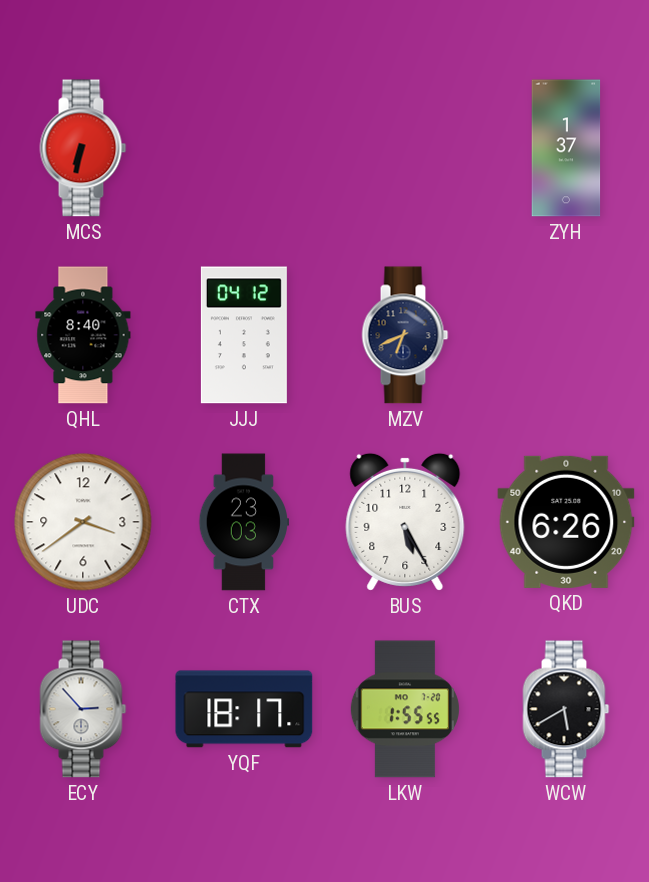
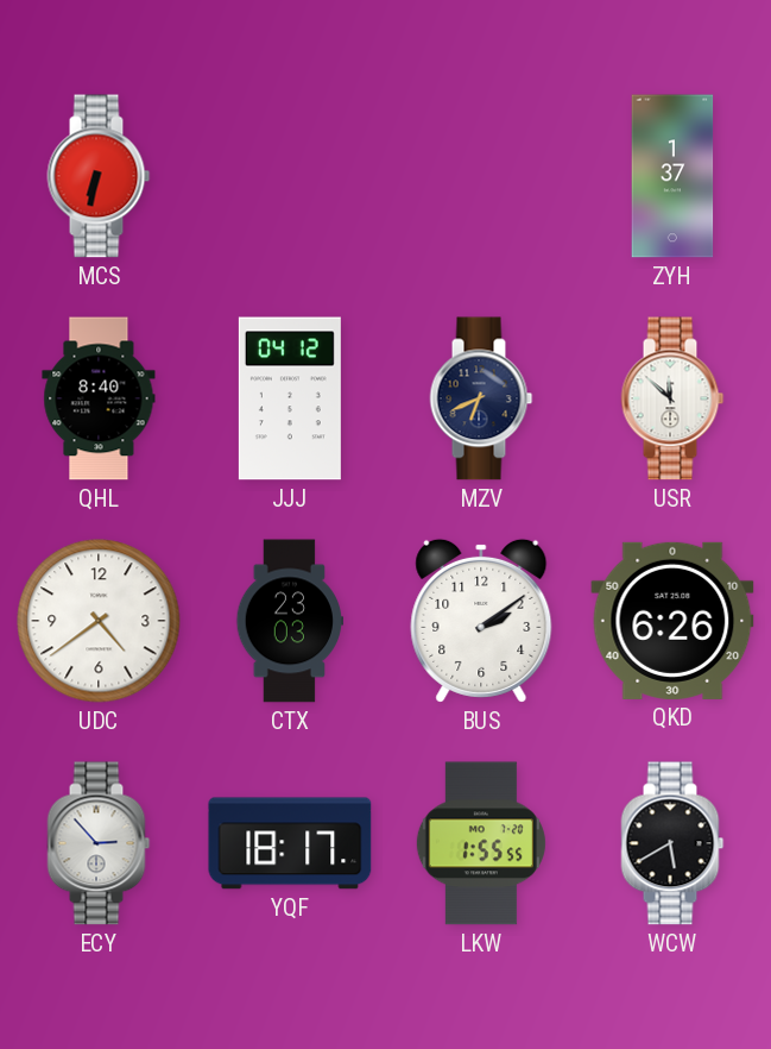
USR: none -> 11:52
UDC: 3:39 -> 4:39
BUS: 5:25 -> 2:09
